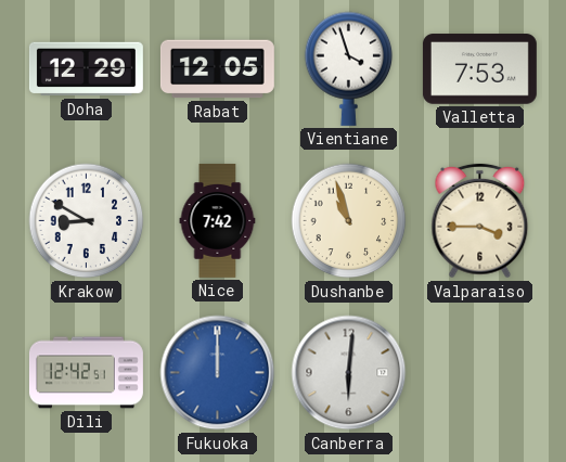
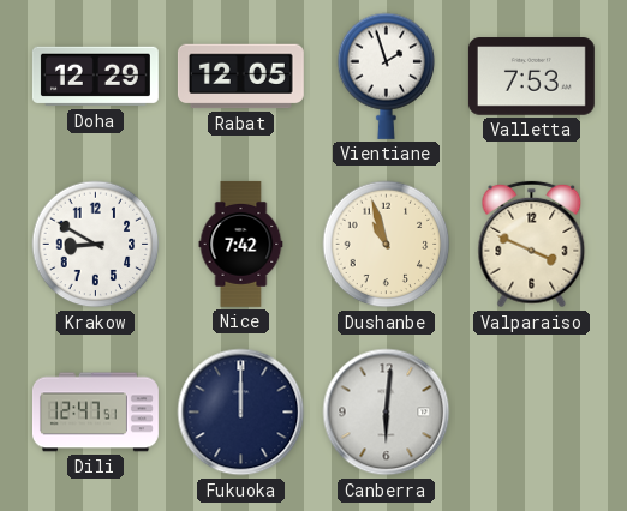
Vientiane: 3:57 -> 1:57
Valparaiso: 3:45 -> 3:49
Dili: 12:42 -> 12:47
Fukuoka dial: blue -> navy
